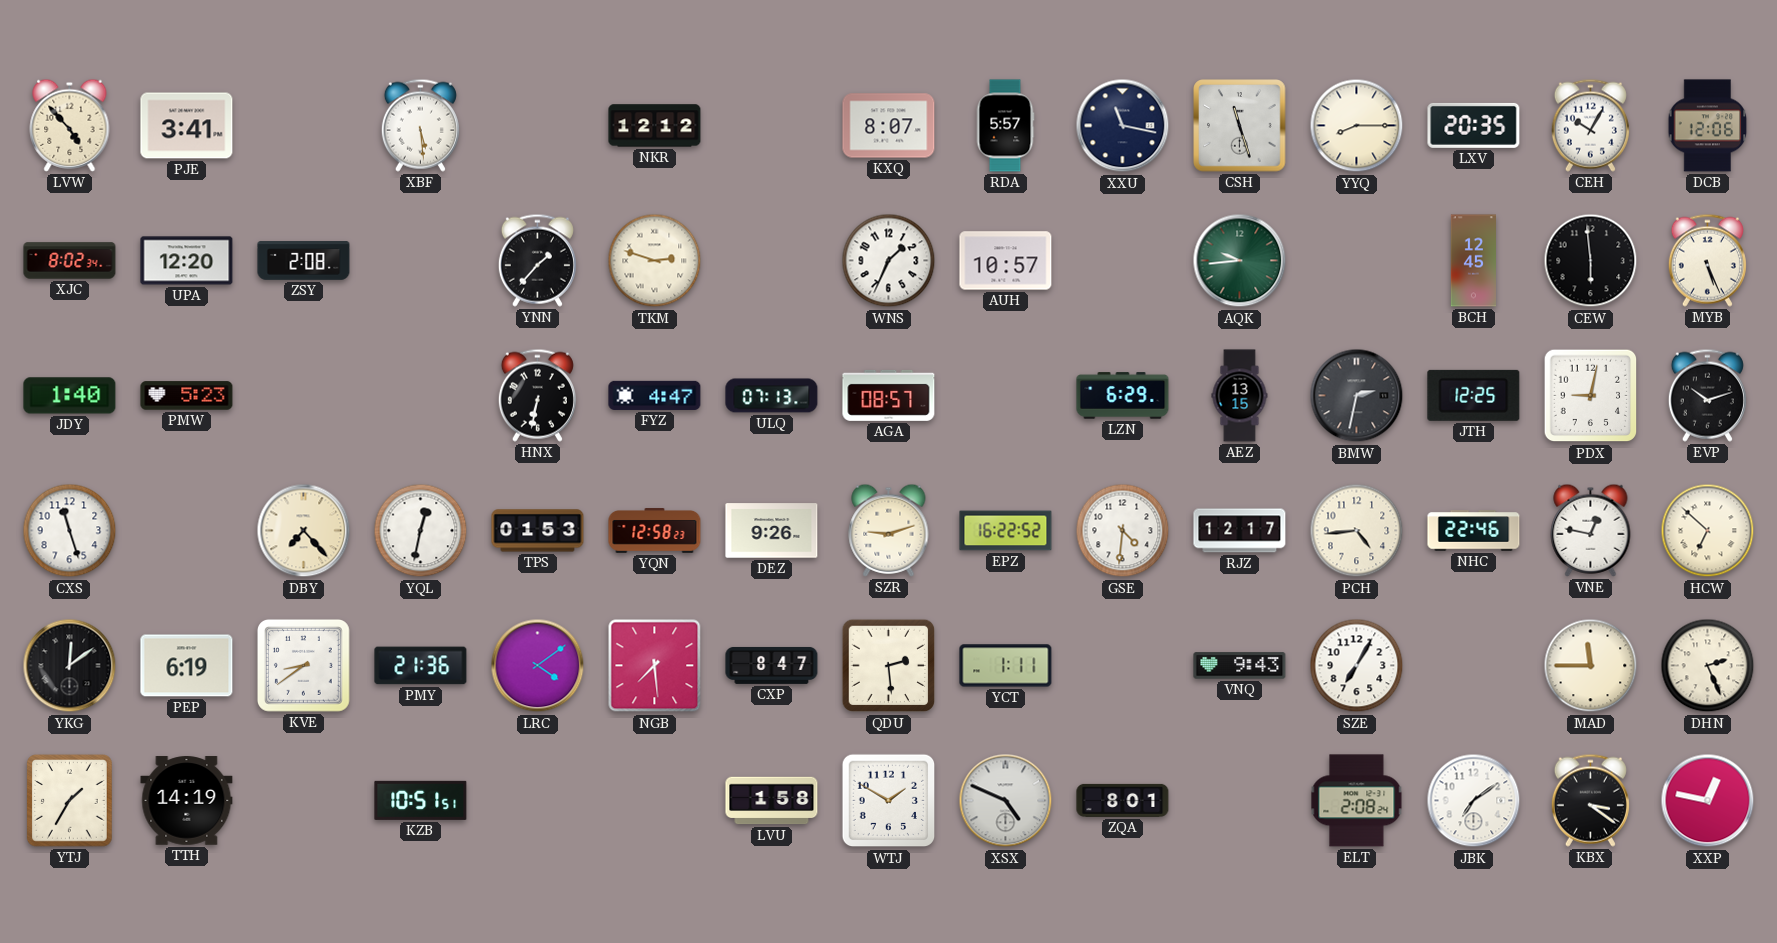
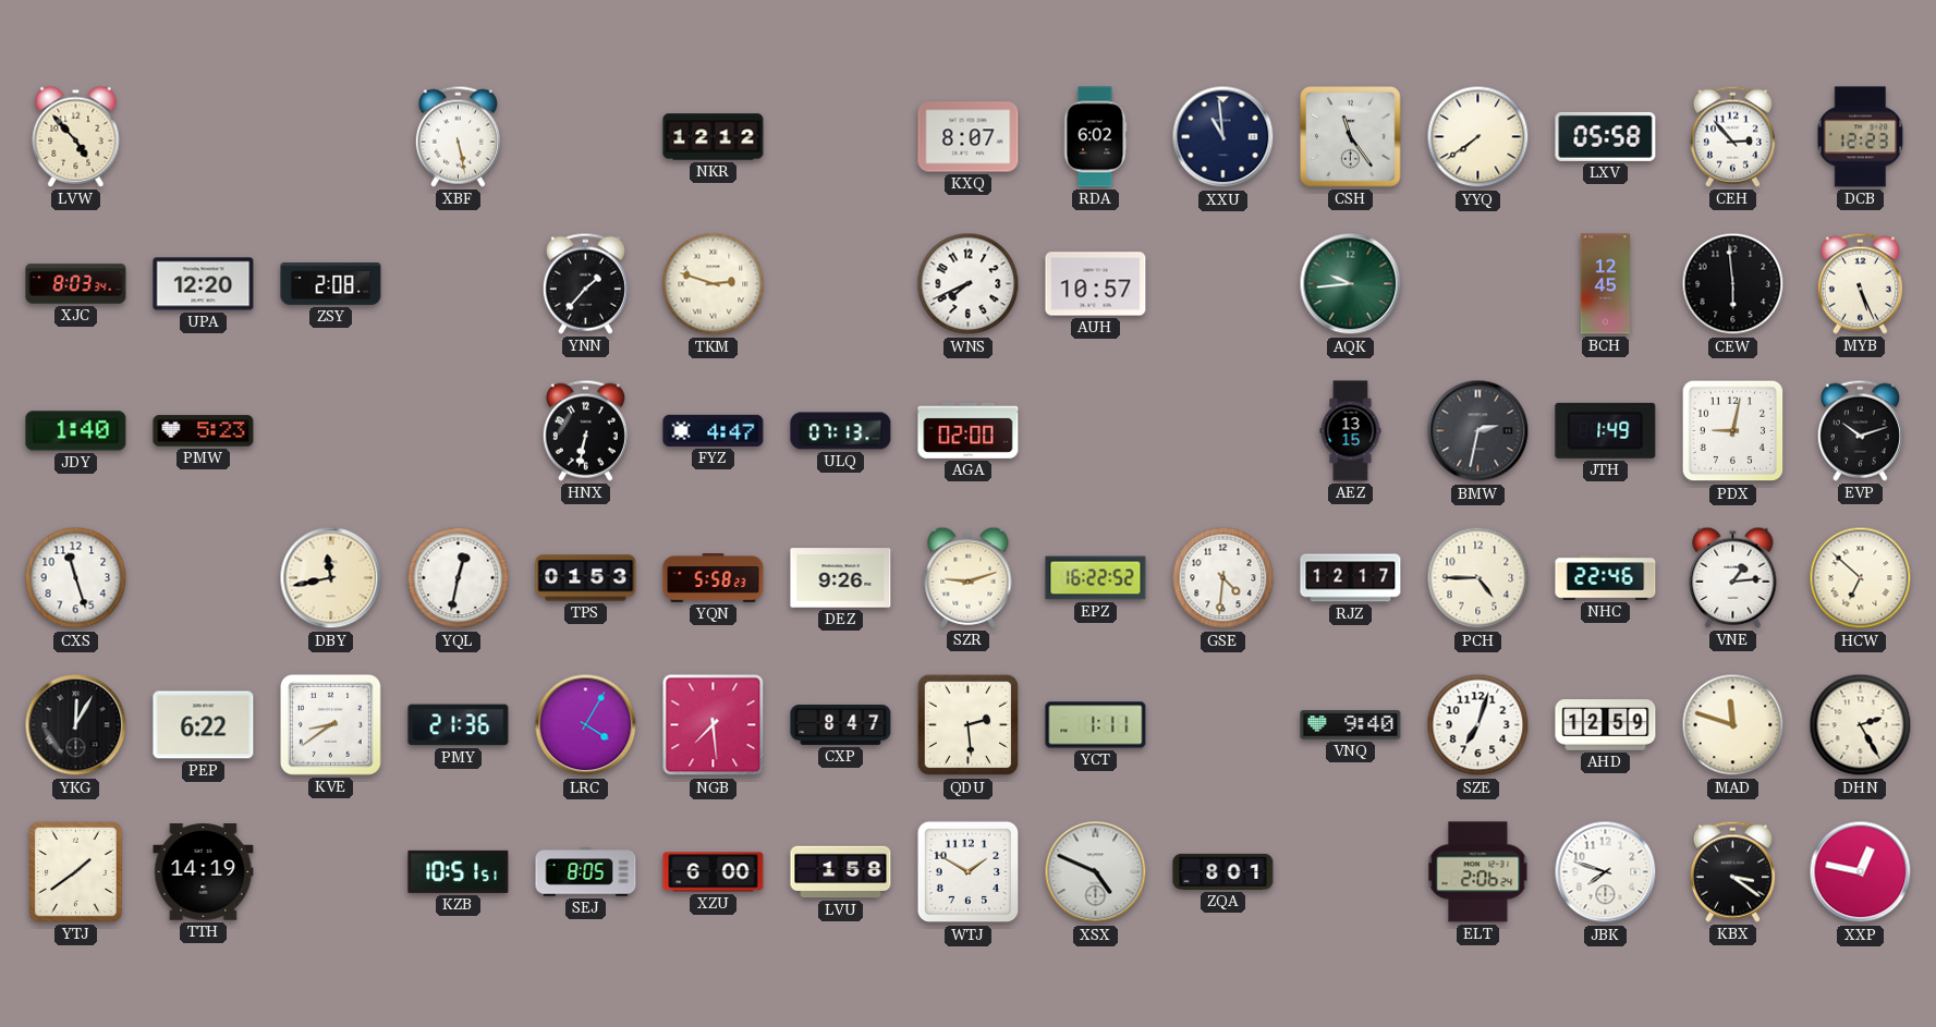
PJE: 3:41 -> none
XBF: 5:29 -> 5:28
RDA: 5:57 -> 6:02
XXU: 11:17 -> 10:59
CSH: 11:27 -> 11:24
YYQ: 8:15 -> 7:39
LXV: 20:35 -> 05:58
CEH: 10:05 -> 2:53
DCB: 12:06 -> 12:23
XJC: 8:02 -> 8:03
WNS: 1:34 -> 7:41
AGA: 08:57 -> 02:00
LZN: 6:29 -> none
JTH: 12:25 -> 1:49
DBY: 7:23 -> 11:43
YQN: 12:58 -> 5:58
PCH: 4:44 -> 4:45
VNE: 12:47 -> 1:14
YKG: 12:09 -> 12:05
PEP: 6:19 -> 6:22
LRC: 4:09 -> 4:05
VNQ: 9:43 -> 9:40
SZE: 7:05 -> 7:03
AHD: none -> 12:59
MAD: 11:45 -> 11:48
DHN: 2:26 -> 2:25
YTJ: 1:35 -> 1:39
SEJ: none -> 8:05
XZU: none -> 6:00
ELT: 2:08 -> 2:06
JBK: 7:09 -> 7:48
